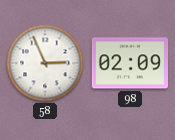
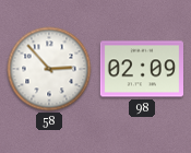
58: 2:56 -> 2:53
